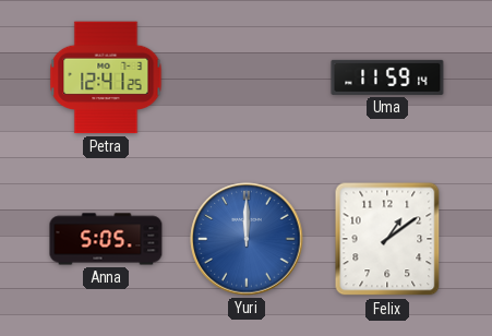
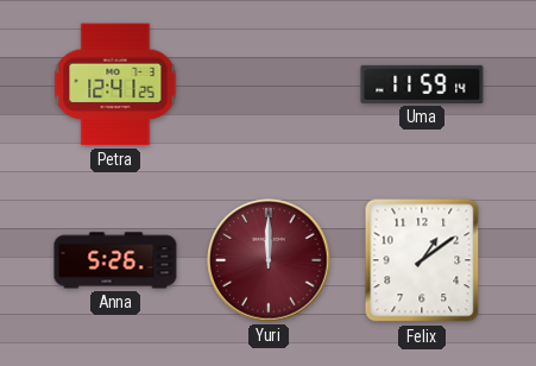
Anna: 5:05 -> 5:26
Yuri dial: blue -> burgundy
